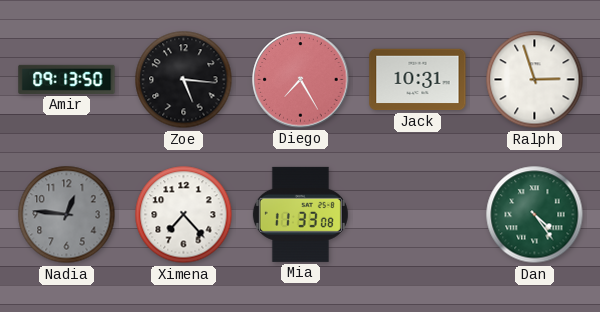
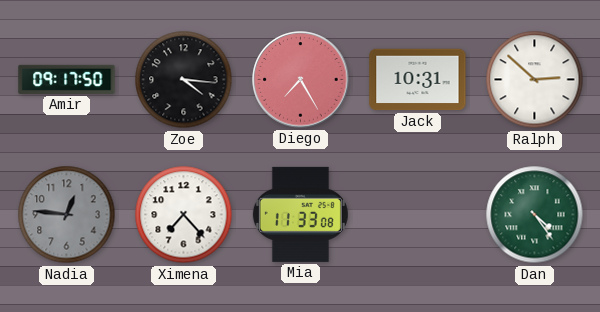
Amir: 09:13 -> 09:17
Zoe: 5:16 -> 4:16
Ralph: 2:57 -> 2:52
